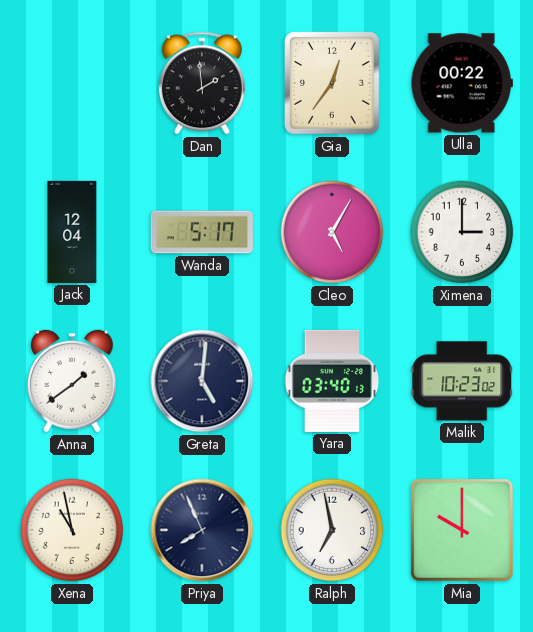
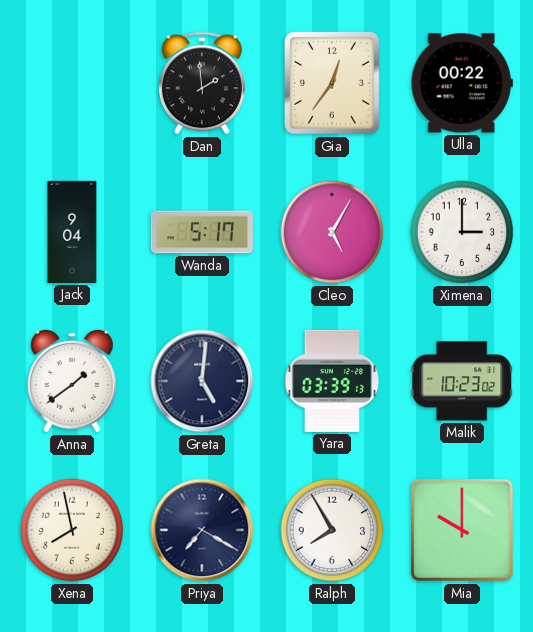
Jack: 12:04 -> 9:04
Yara: 03:40 -> 03:39
Xena: 10:58 -> 7:58
Priya: 7:56 -> 7:20
Ralph: 6:58 -> 7:55
